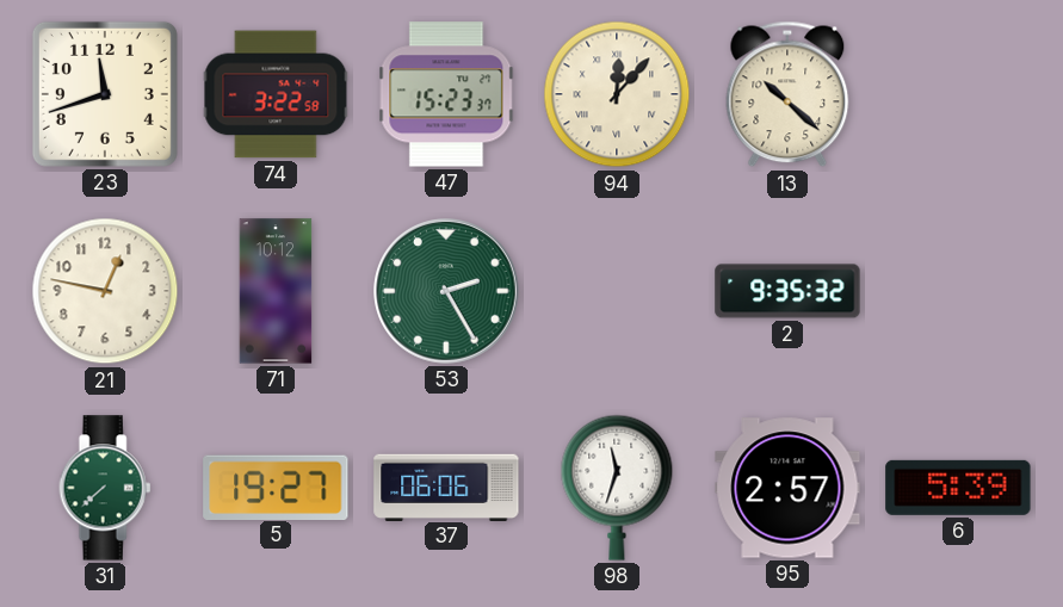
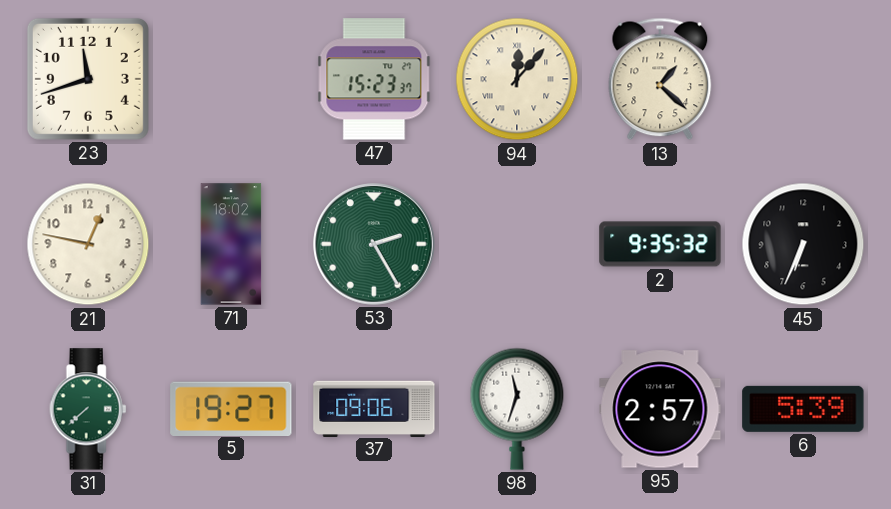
74: 3:22 -> none
13: 10:22 -> 1:22
71: 10:12 -> 18:02
45: none -> 6:34
37: 06:06 -> 09:06
